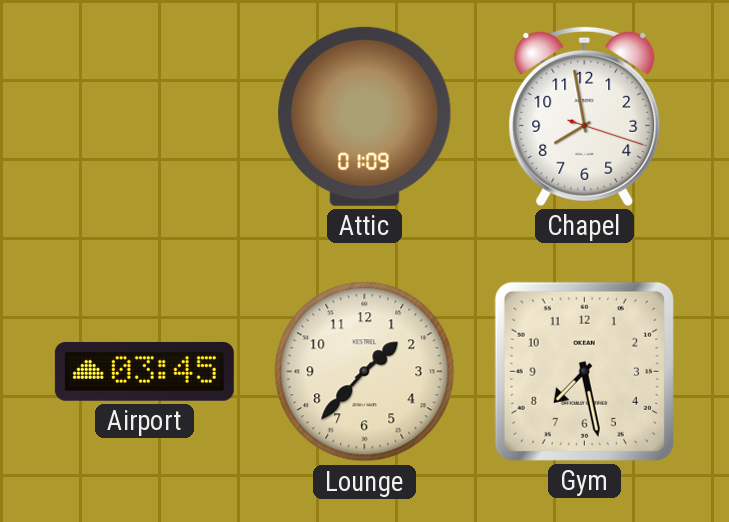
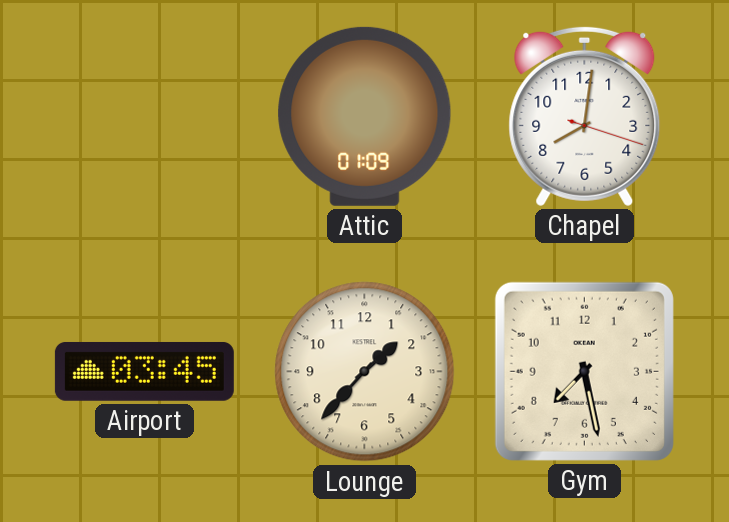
Chapel: 7:58 -> 8:01
